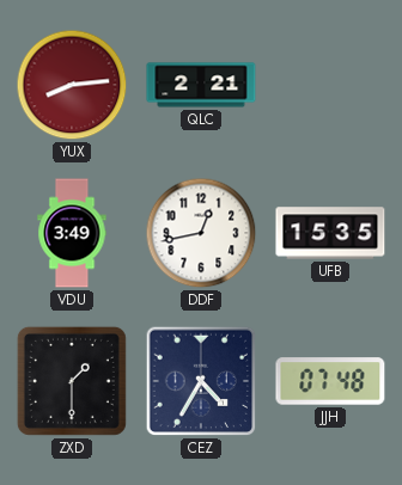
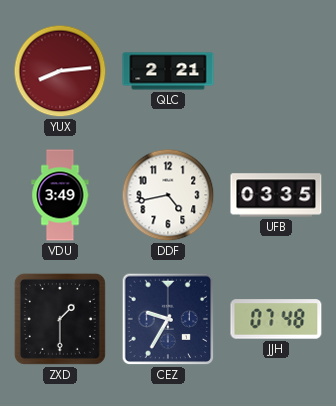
DDF: 12:43 -> 4:43
UFB: 15:35 -> 03:35
CEZ: 4:35 -> 9:35
